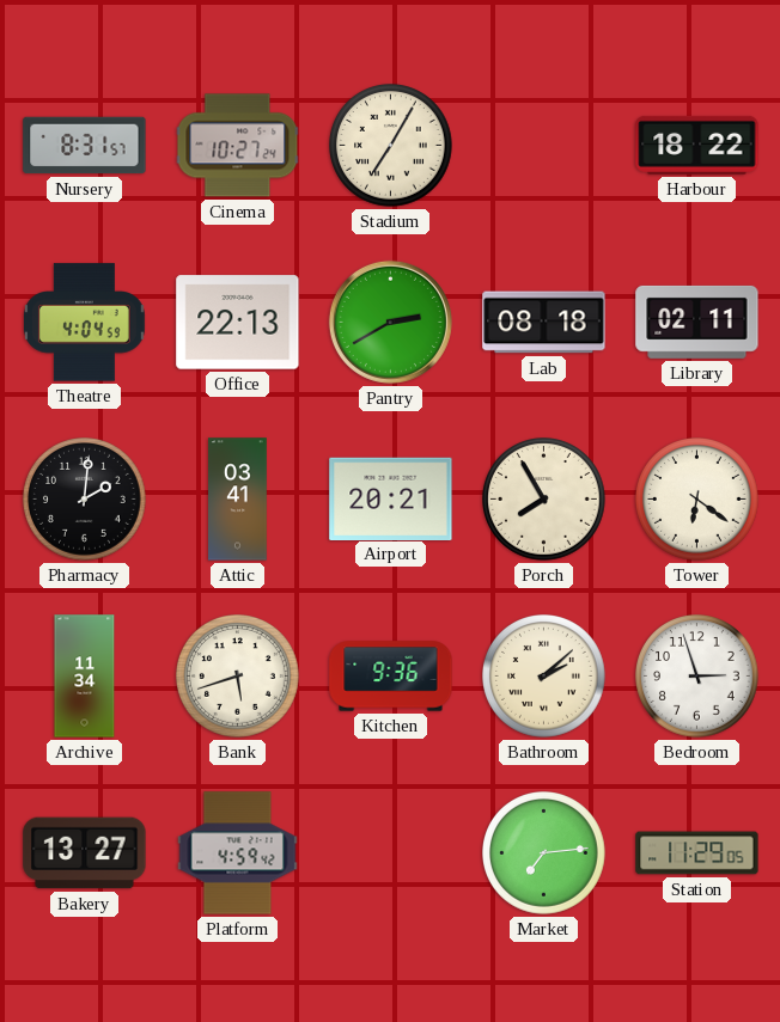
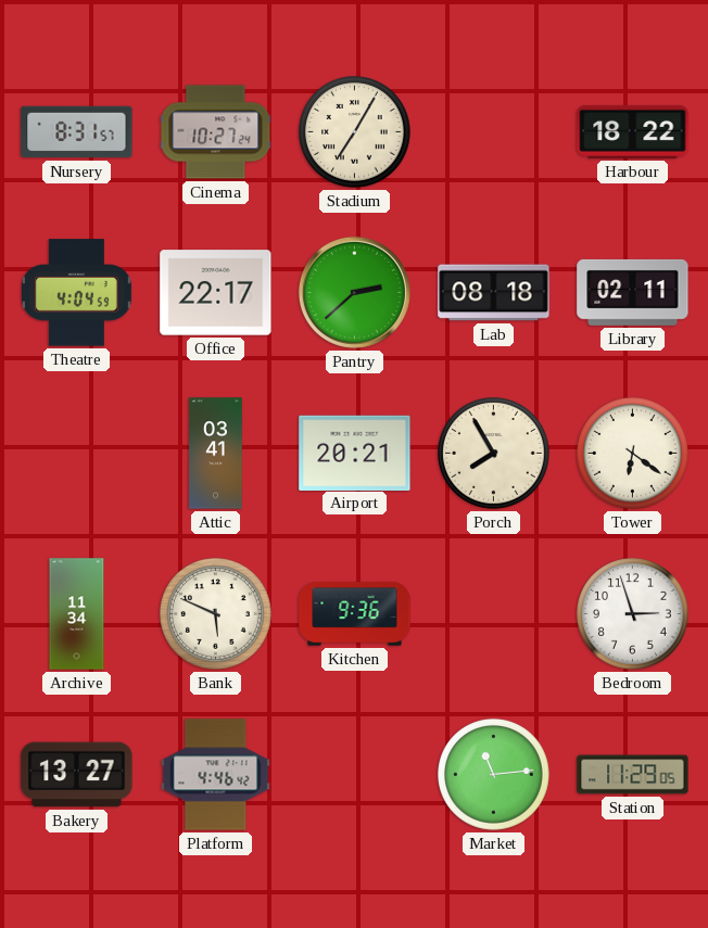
Office: 22:13 -> 22:17
Pantry: 2:40 -> 2:38
Pharmacy: 2:01 -> none
Bank: 5:42 -> 5:49
Bathroom: 2:08 -> none
Platform: 4:59 -> 4:46
Market: 7:14 -> 11:14
